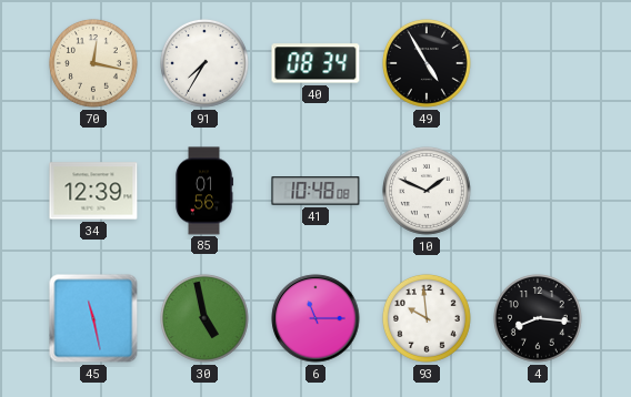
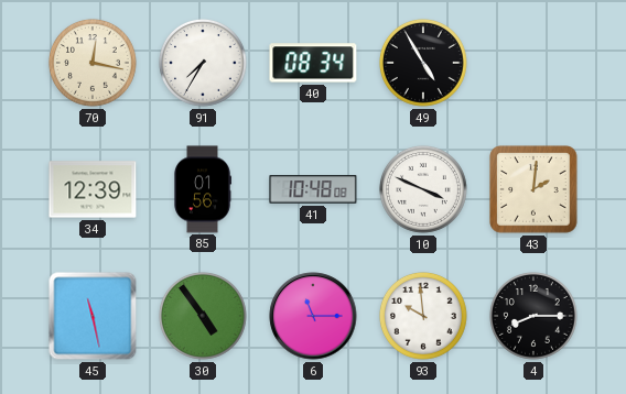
10: 1:49 -> 3:49
43: none -> 2:01
30: 4:58 -> 4:54
4: 8:16 -> 8:15
